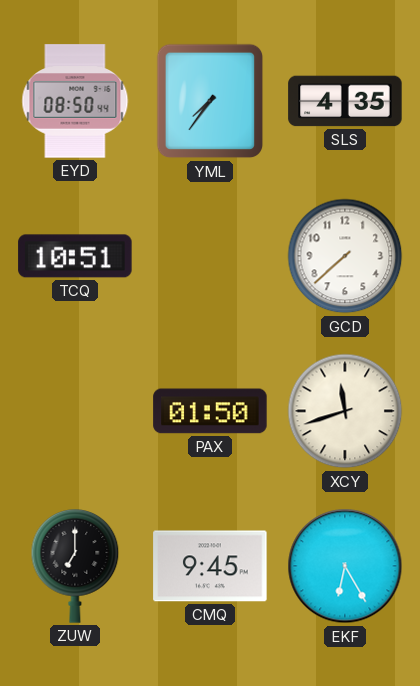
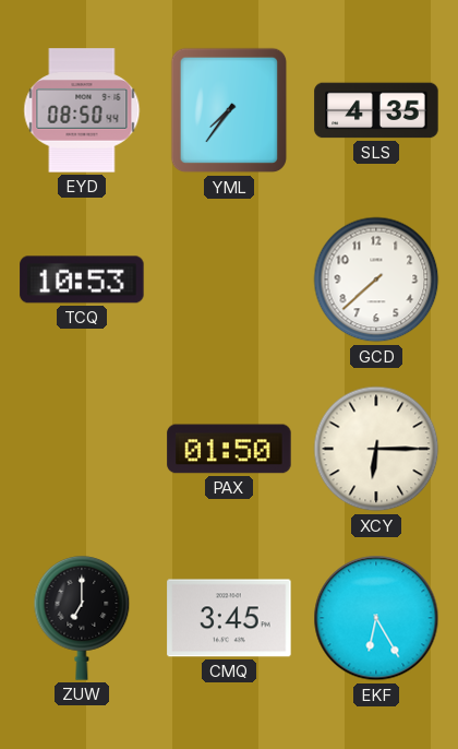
TCQ: 10:51 -> 10:53
XCY: 11:42 -> 6:15
CMQ: 9:45 -> 3:45
